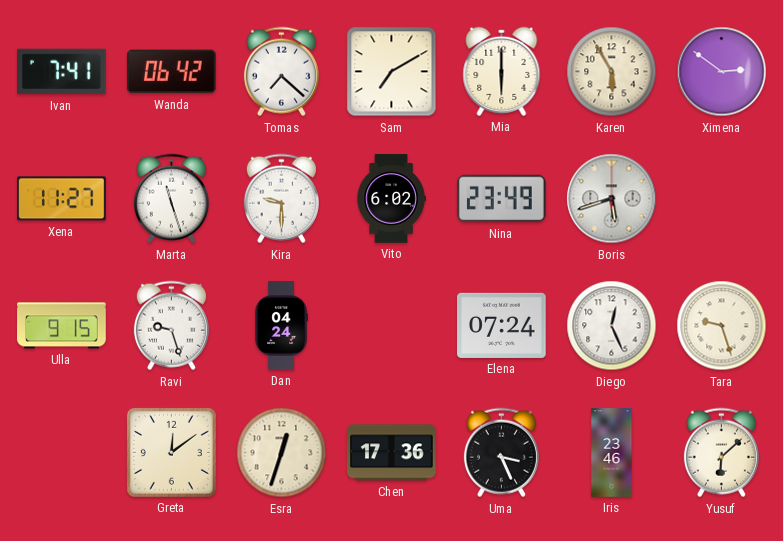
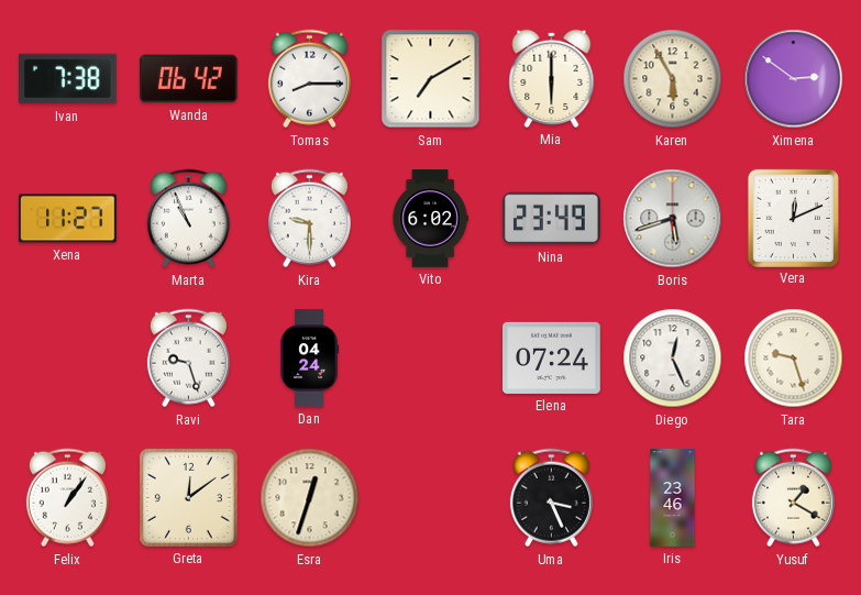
Ivan: 7:41 -> 7:38
Tomas: 7:22 -> 8:15
Marta: 11:27 -> 10:56
Vera: none -> 12:11
Ulla: 9:15 -> none
Felix: none -> 1:06
Chen: 17:36 -> none
Yusuf: 6:08 -> 1:20
